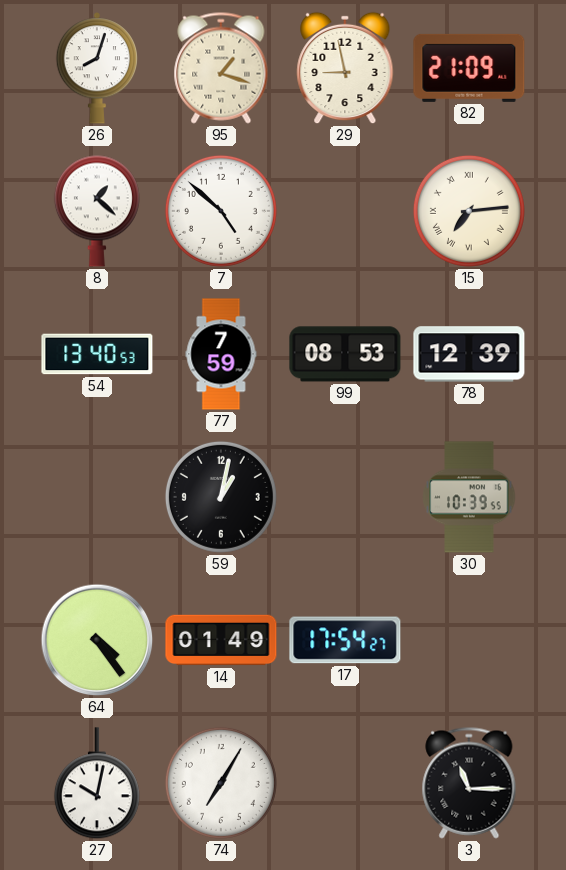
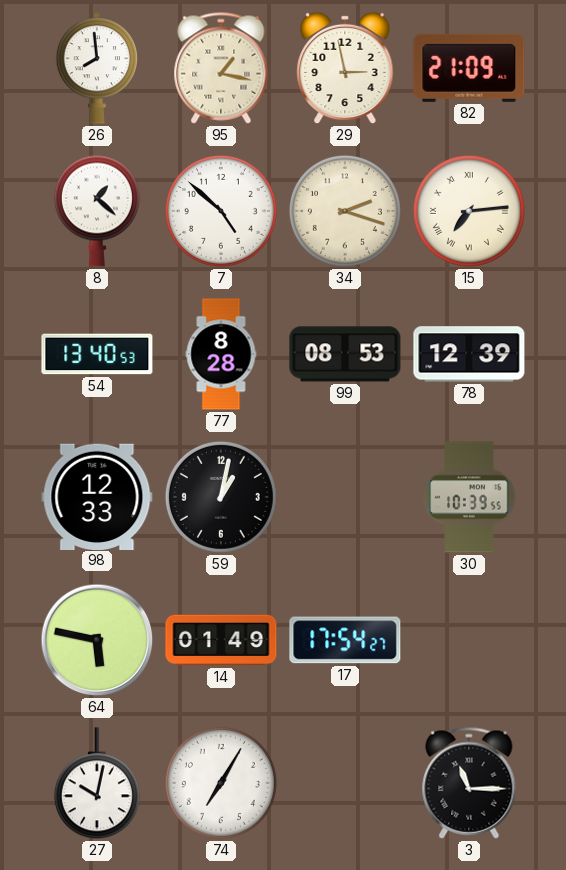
26: 8:03 -> 7:59
95: 1:18 -> 1:17
29: 8:58 -> 2:58
34: none -> 2:18
77: 7:59 -> 8:28
98: none -> 12:33
64: 4:24 -> 5:47
